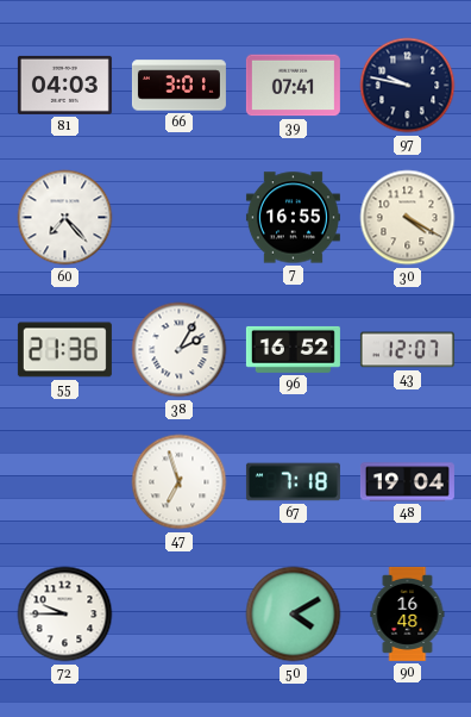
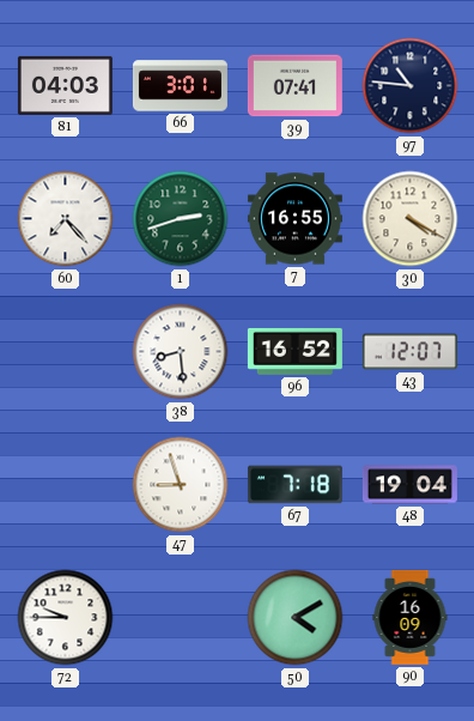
97: 9:47 -> 10:46
1: none -> 2:42
55: 21:36 -> none
38: 2:05 -> 8:29
47: 6:57 -> 8:57
90: 16:48 -> 16:09
